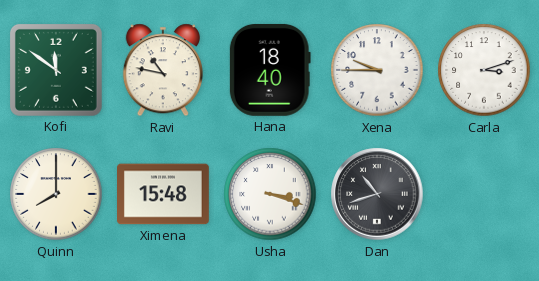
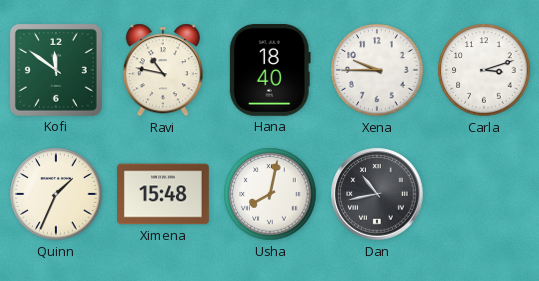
Quinn: 8:00 -> 1:34
Usha: 3:18 -> 8:02
Dan: 10:42 -> 10:43
